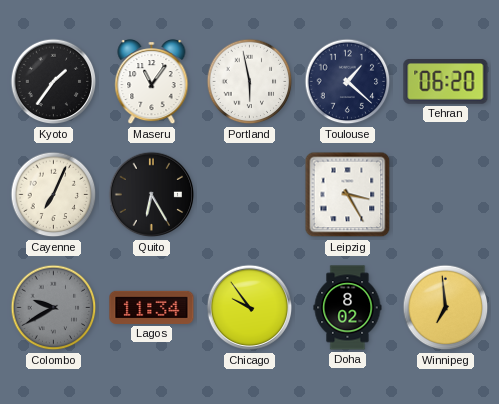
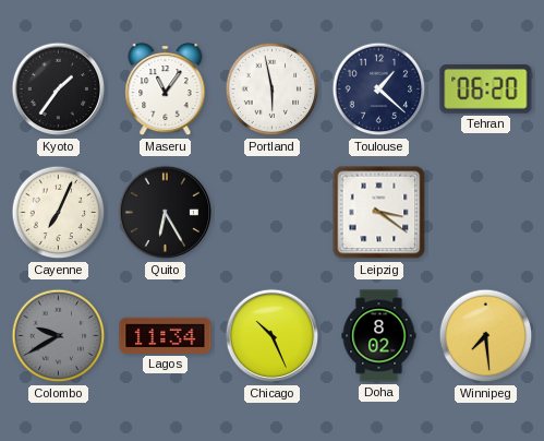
Leipzig: 3:25 -> 3:21
Chicago: 9:54 -> 10:26
Winnipeg: 6:59 -> 7:29
